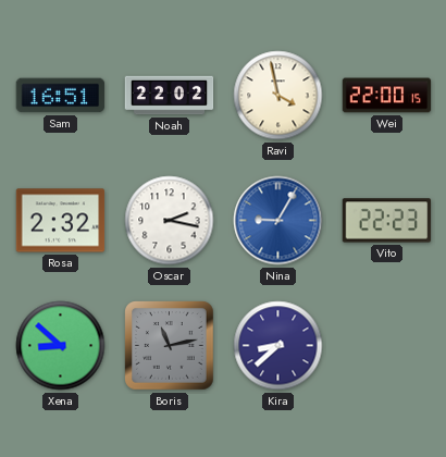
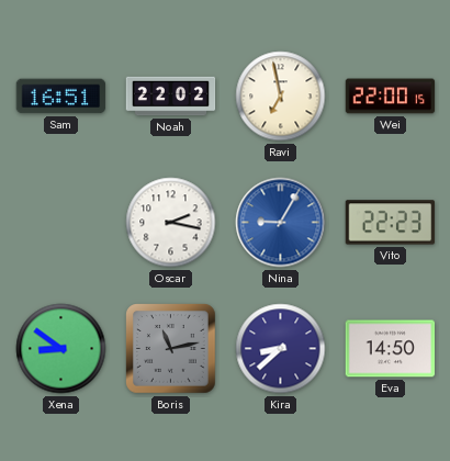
Ravi: 3:58 -> 6:58
Rosa: 2:32 -> none
Xena: 8:52 -> 8:51
Eva: none -> 14:50
